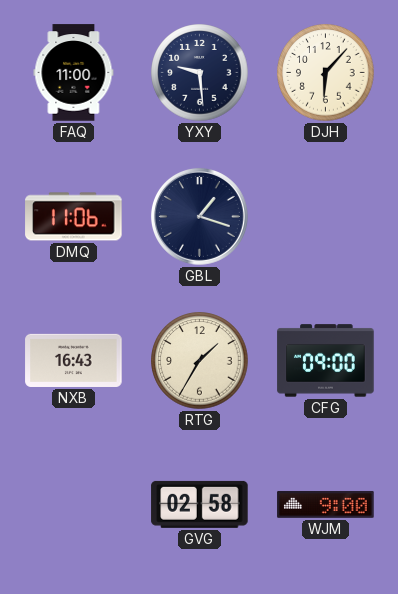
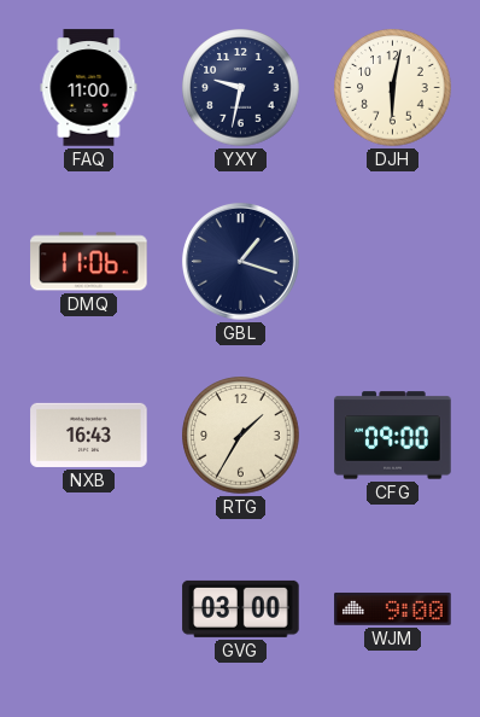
YXY: 9:29 -> 9:32
DJH: 6:07 -> 6:02
GVG: 02:58 -> 03:00
